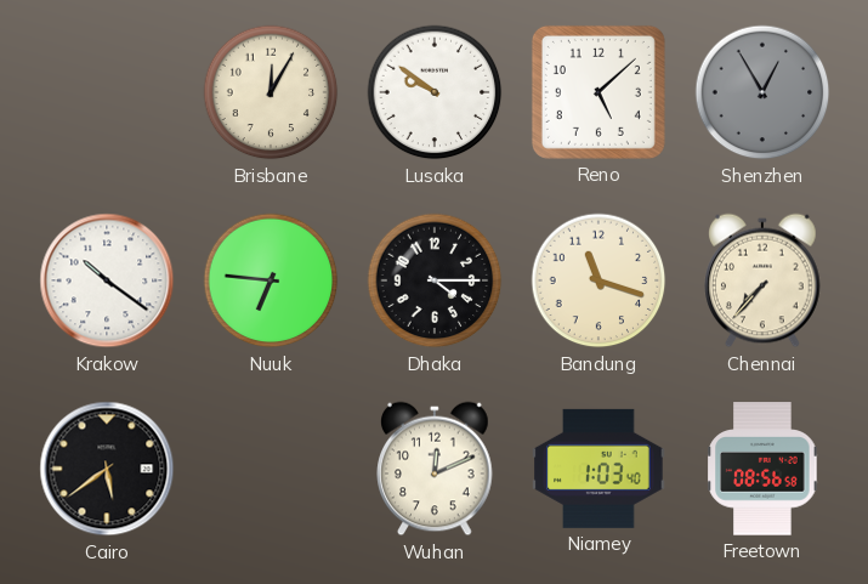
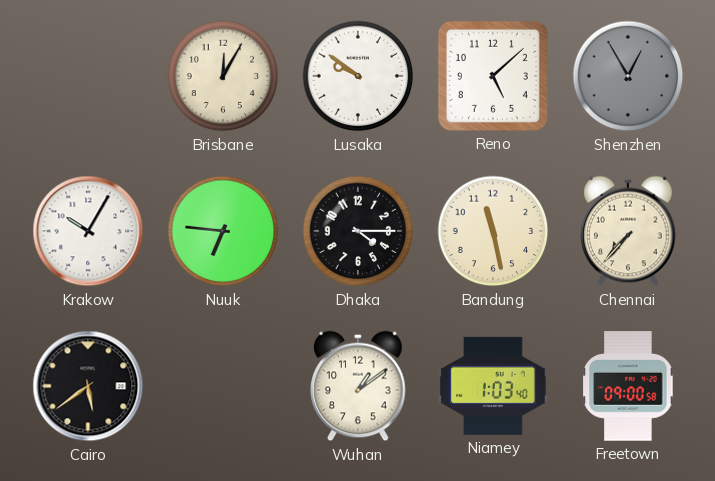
Krakow: 10:21 -> 10:05
Bandung: 11:18 -> 11:28
Wuhan: 12:11 -> 1:09
Freetown: 08:56 -> 09:00
